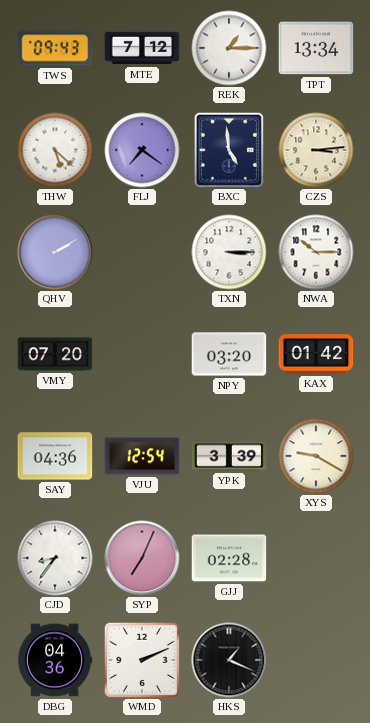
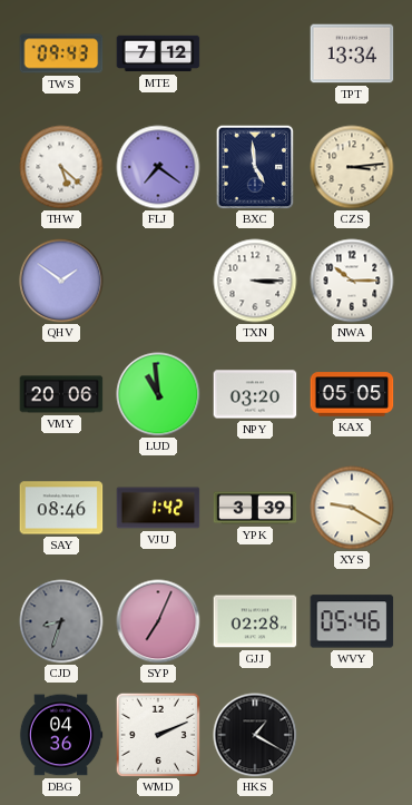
REK: 1:15 -> none
QHV: 2:10 -> 1:51
VMY: 07:20 -> 20:06
LUD: none -> 10:59
KAX: 01:42 -> 05:05
SAY: 04:36 -> 08:46
VJU: 12:54 -> 1:42
CJD: 8:36 -> 8:33
CJD dial: white -> grey
WVY: none -> 05:46
HKS: 1:19 -> 1:20
